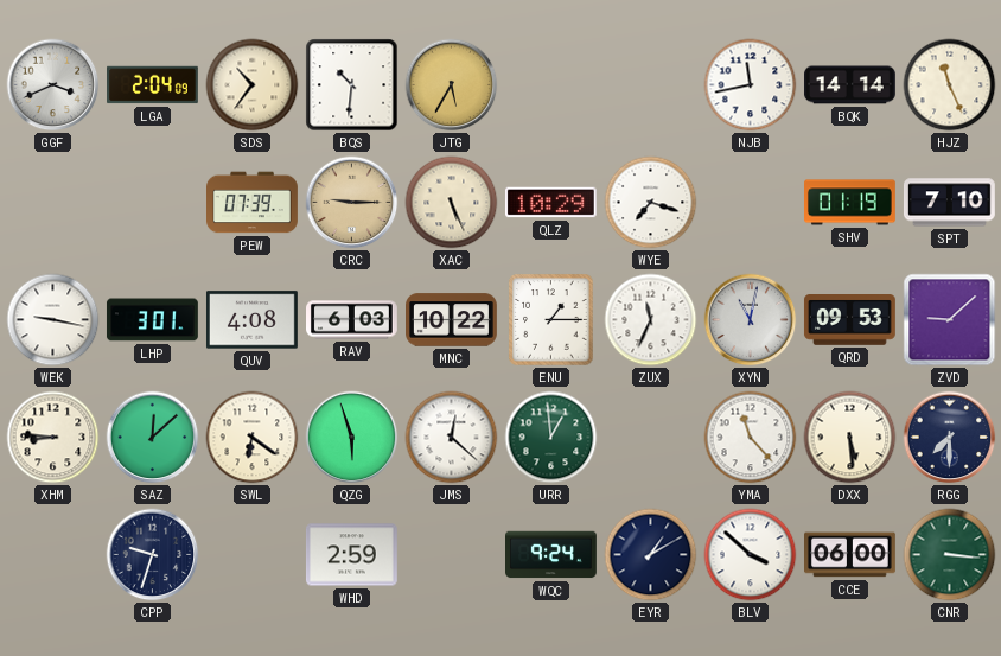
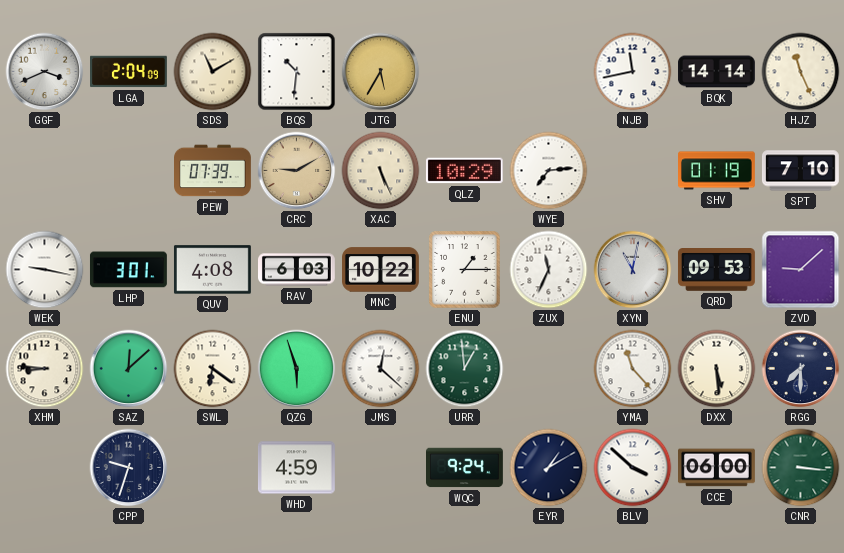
SDS: 10:36 -> 11:10
CRC: 9:15 -> 9:10
WYE: 7:18 -> 7:14
WHD: 2:59 -> 4:59
